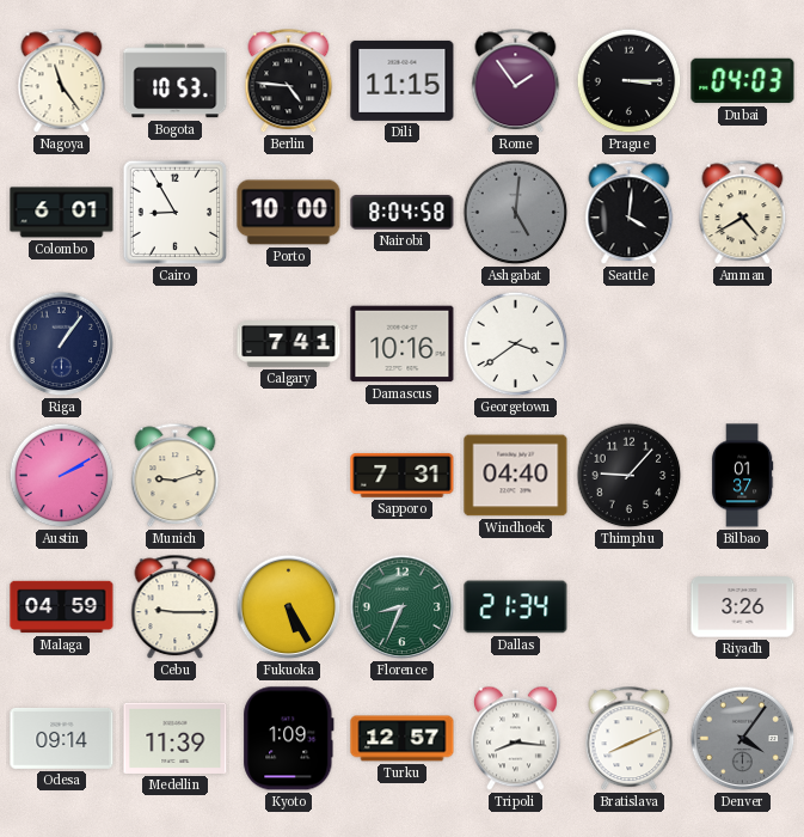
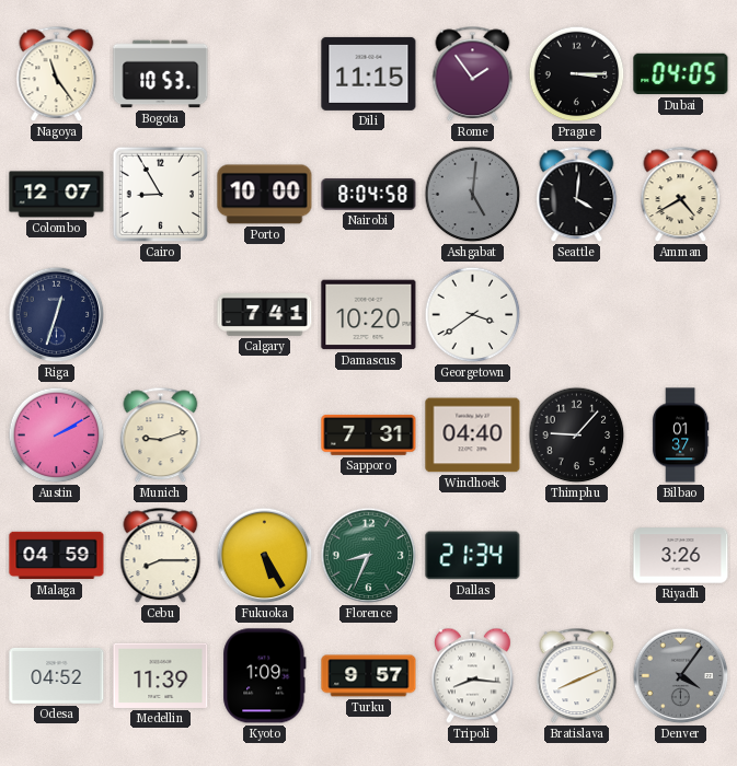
Berlin: 4:46 -> none
Dubai: 04:03 -> 04:05
Colombo: 6:01 -> 12:07
Riga: 1:06 -> 12:33
Damascus: 10:16 -> 10:20
Cebu: 9:15 -> 8:15
Odesa: 09:14 -> 04:52
Turku: 12:57 -> 9:57
